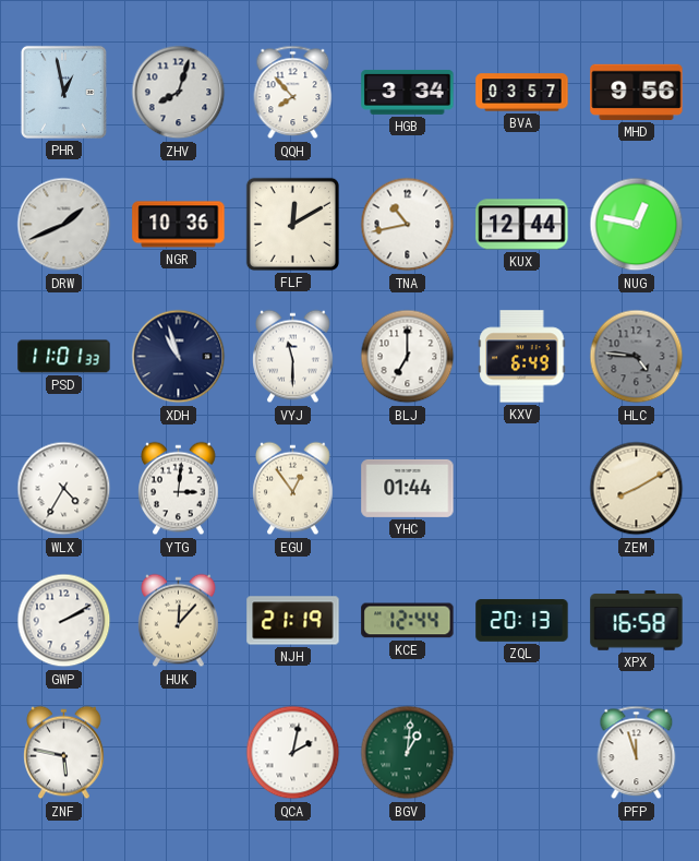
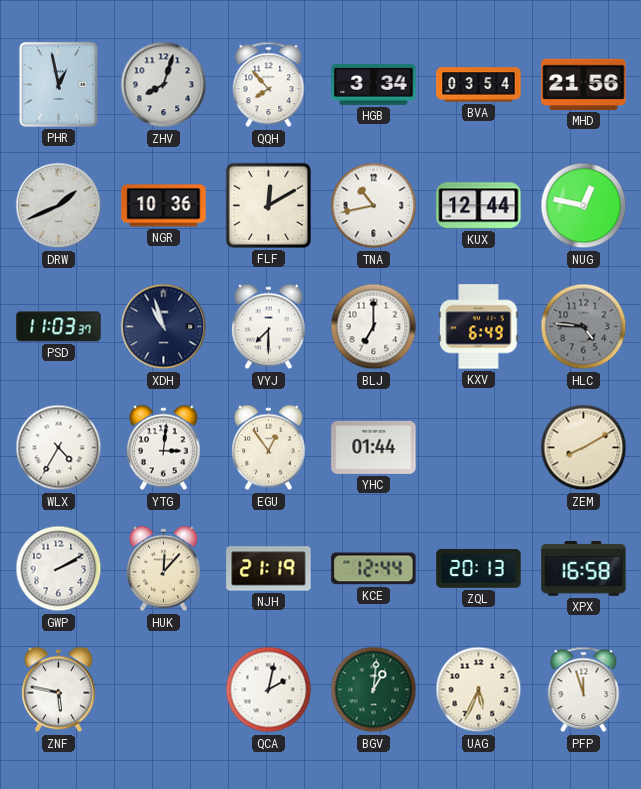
BVA: 03:57 -> 03:54
MHD: 9:56 -> 21:56
PSD: 11:01 -> 11:03
VYJ: 11:30 -> 7:30
UAG: none -> 5:34
